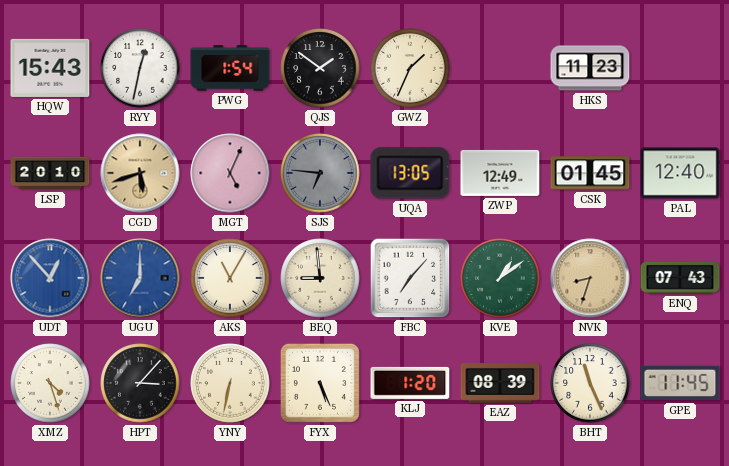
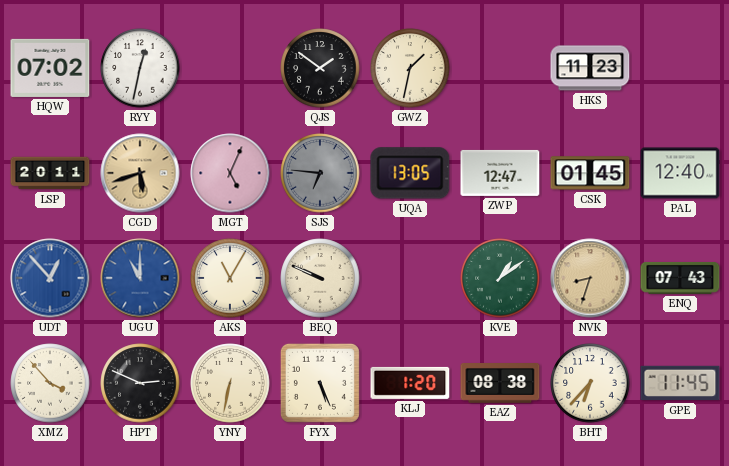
HQW: 15:43 -> 07:02
PWG: 1:54 -> none
GWZ: 1:34 -> 1:32
LSP: 20:10 -> 20:11
ZWP: 12:49 -> 12:47
UGU: 7:00 -> 11:00
BEQ: 8:59 -> 9:49
FBC: 7:07 -> none
XMZ: 4:27 -> 3:53
HPT: 3:07 -> 2:49
EAZ: 08:39 -> 08:38
BHT: 11:26 -> 6:37
